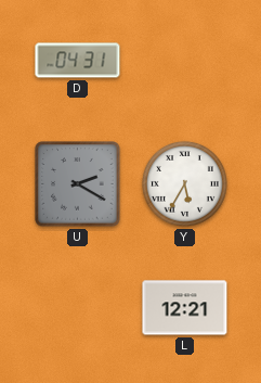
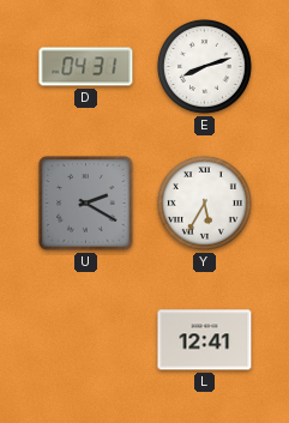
E: none -> 8:12
L: 12:21 -> 12:41
